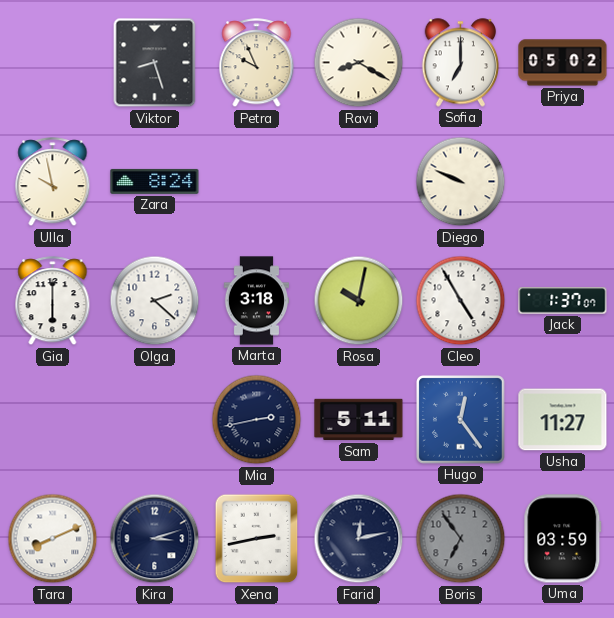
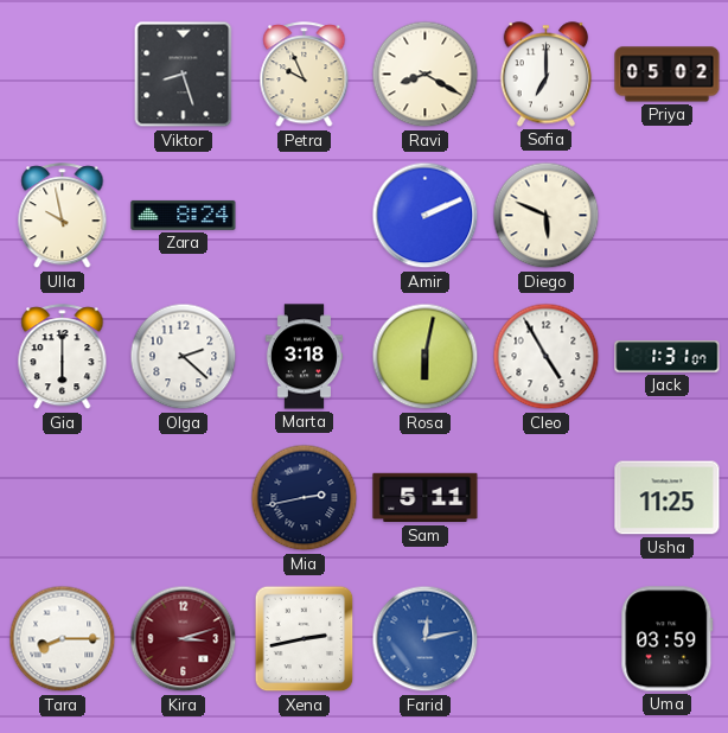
Amir: none -> 2:11
Diego: 9:49 -> 5:49
Rosa: 10:02 -> 6:02
Jack: 1:37 -> 1:31
Hugo: 12:24 -> none
Usha: 11:27 -> 11:25
Tara: 8:11 -> 8:15
Kira dial: navy -> burgundy
Farid dial: navy -> blue
Boris: 6:54 -> none
